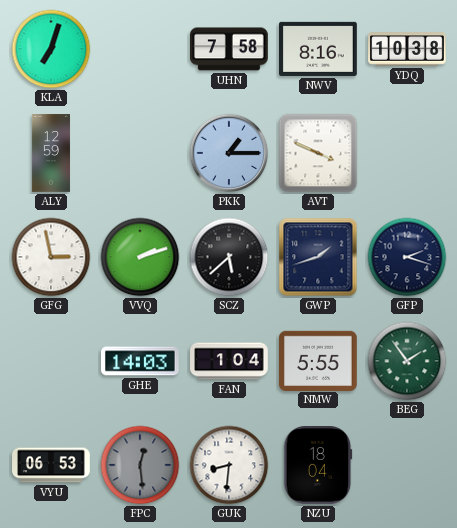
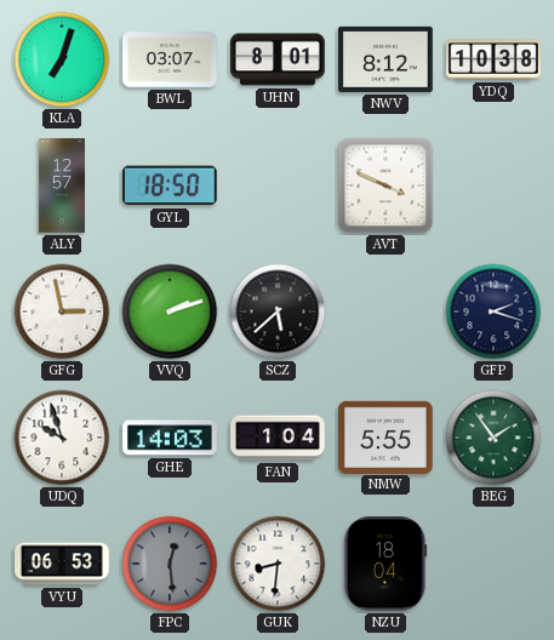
BWL: none -> 03:07
UHN: 7:58 -> 8:01
NWV: 8:16 -> 8:12
ALY: 12:59 -> 12:57
GYL: none -> 18:50
PKK: 1:15 -> none
GWP: 1:42 -> none
UDQ: none -> 9:57
